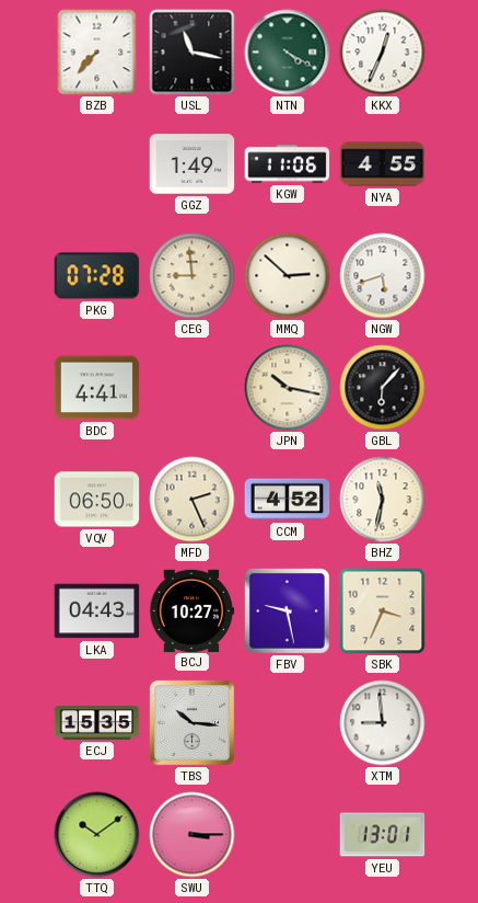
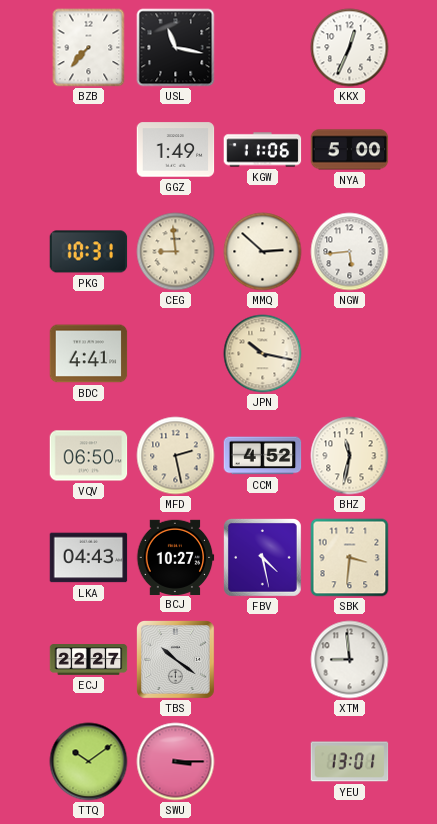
NTN: 4:20 -> none
NYA: 4:55 -> 5:00
PKG: 07:28 -> 10:31
NGW: 5:42 -> 5:44
GBL: 6:07 -> none
MFD: 2:26 -> 2:28
FBV: 9:28 -> 4:28
SBK: 3:34 -> 3:31
ECJ: 15:35 -> 22:27
TBS: 10:16 -> 10:21
